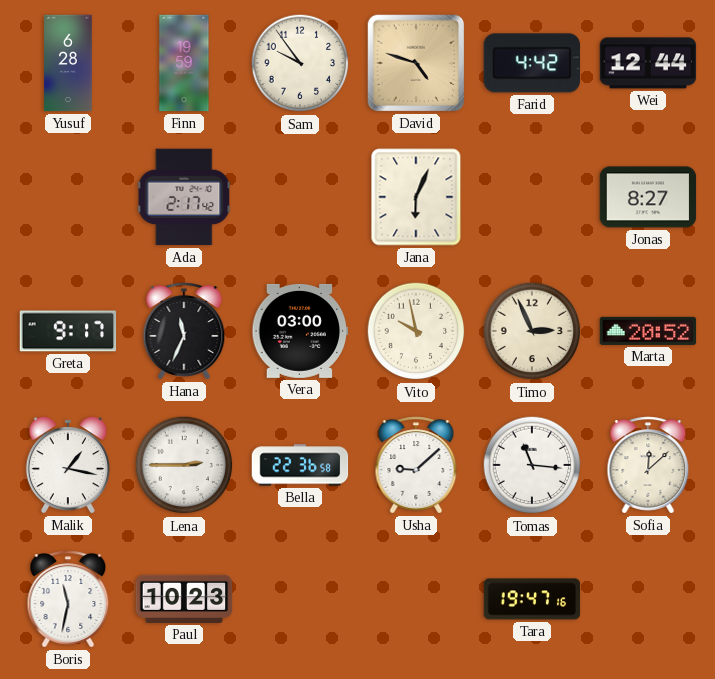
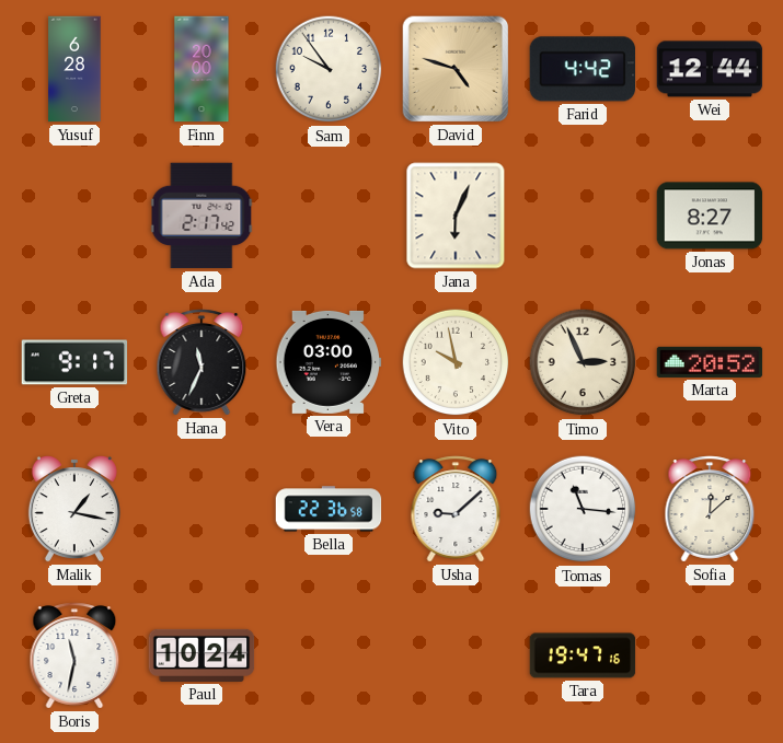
Finn: 19:59 -> 20:00
Lena: 2:45 -> none
Paul: 10:23 -> 10:24
